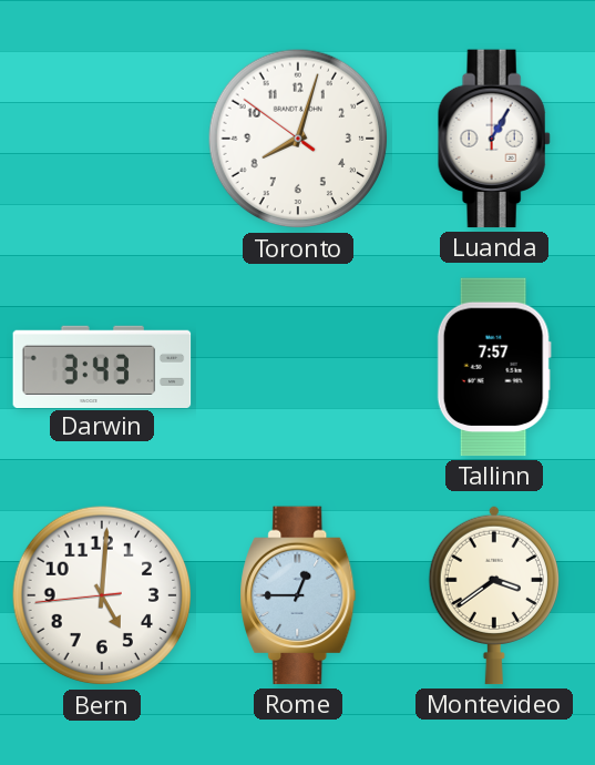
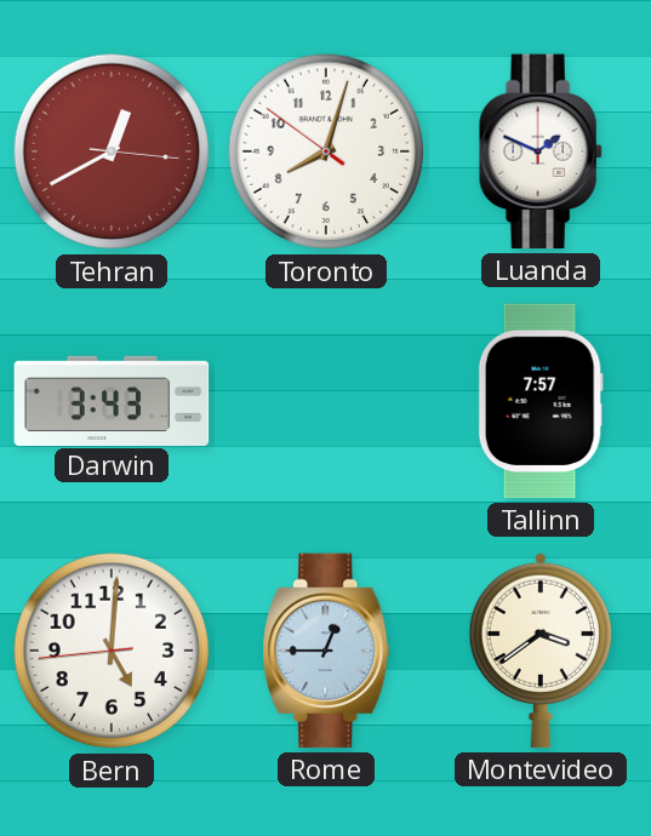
Tehran: none -> 12:40
Luanda: 1:05 -> 1:49
